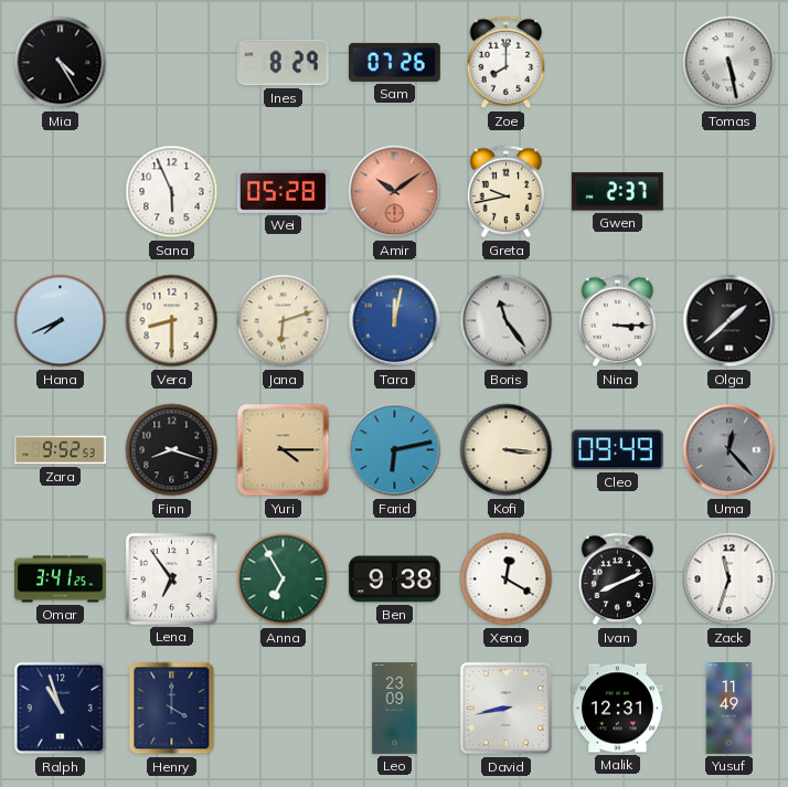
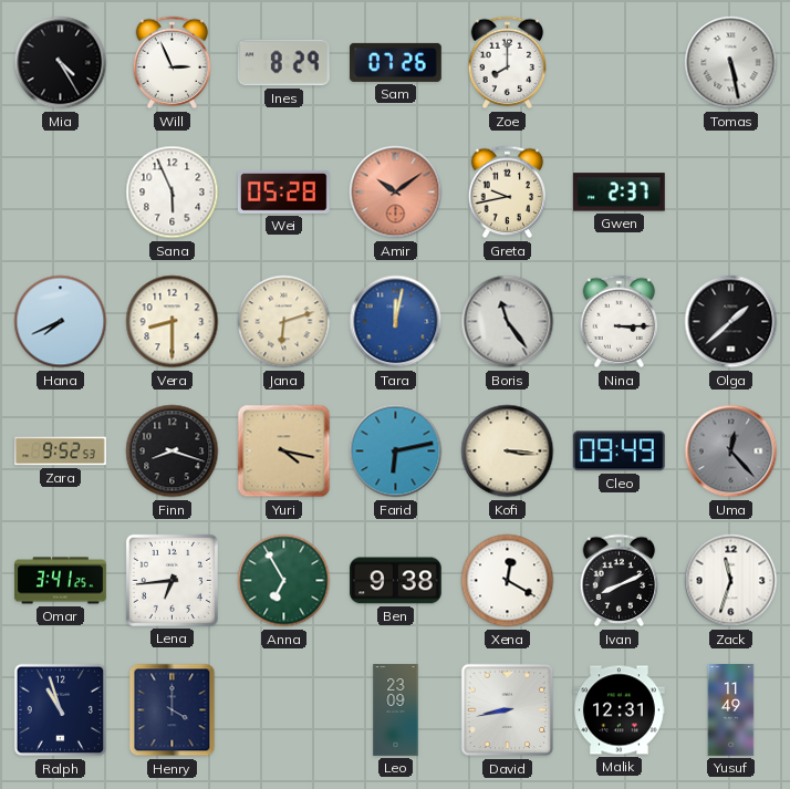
Will: none -> 2:56
Yuri: 4:15 -> 4:17
Lena: 6:54 -> 6:44
